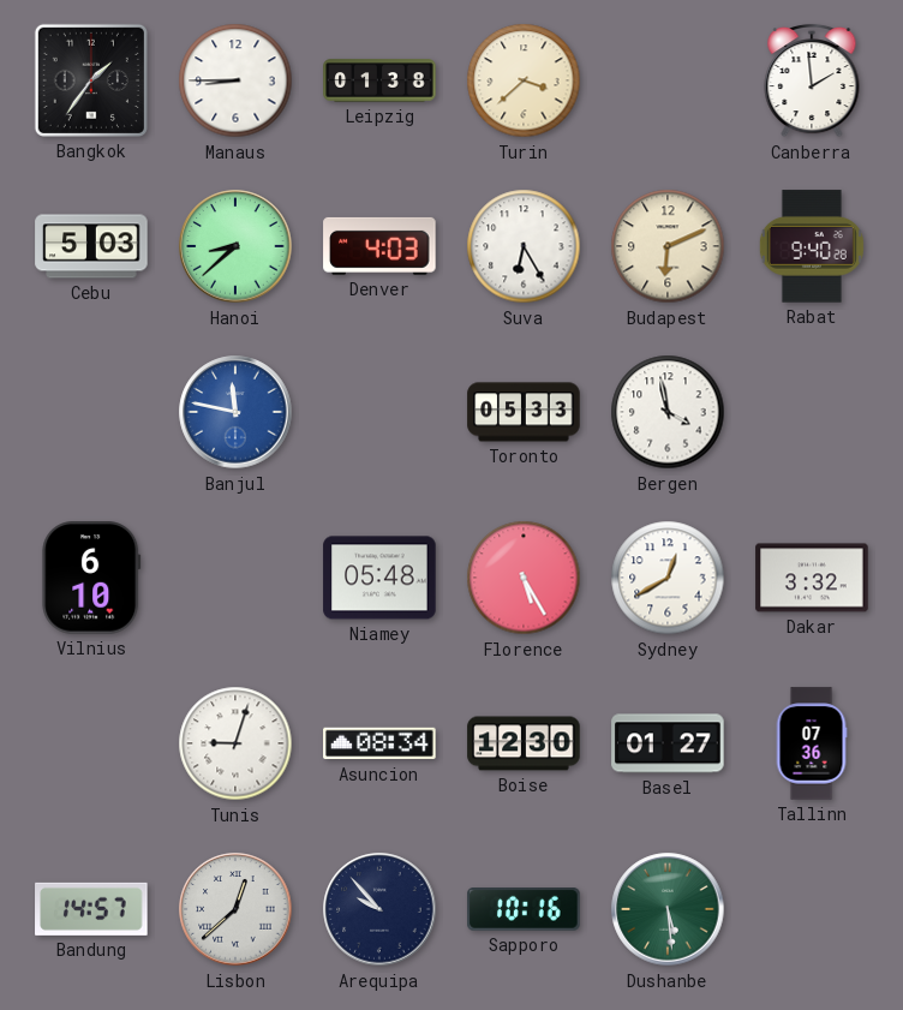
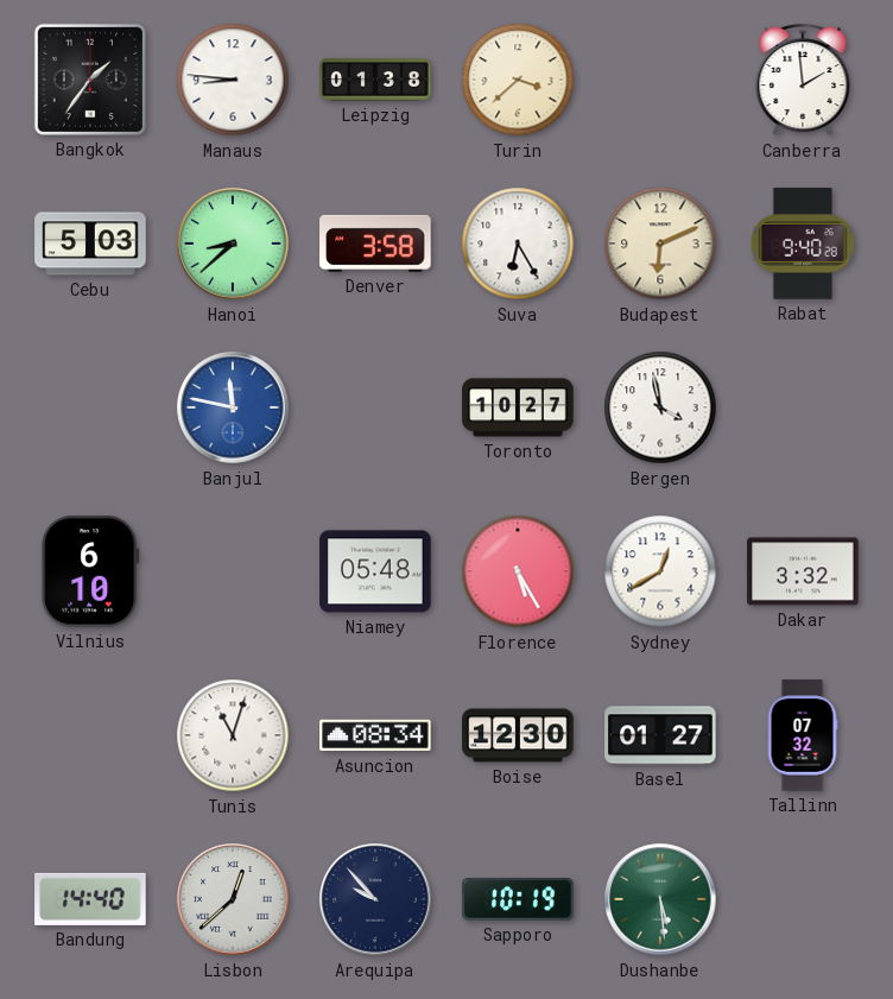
Manaus: 8:45 -> 8:46
Denver: 4:03 -> 3:58
Toronto: 05:33 -> 10:27
Tunis: 9:03 -> 11:03
Tallinn: 07:36 -> 07:32
Bandung: 14:57 -> 14:40
Sapporo: 10:16 -> 10:19
